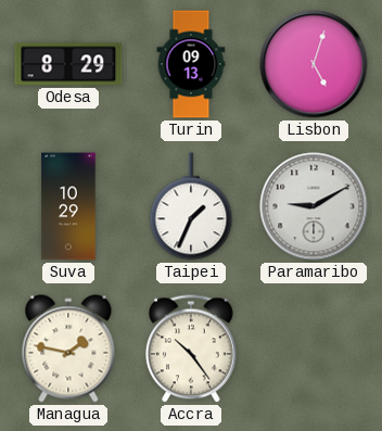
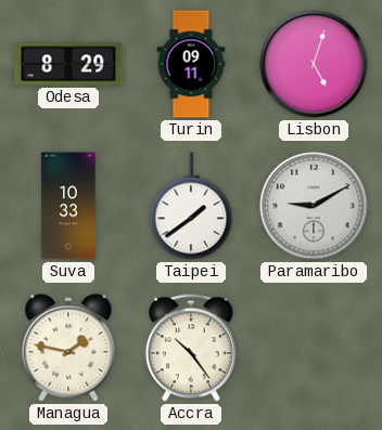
Turin: 09:13 -> 09:11
Suva: 10:29 -> 10:33
Taipei: 1:34 -> 1:39
